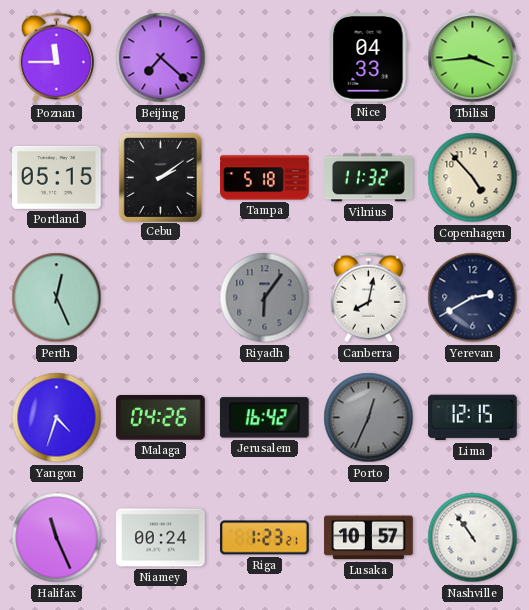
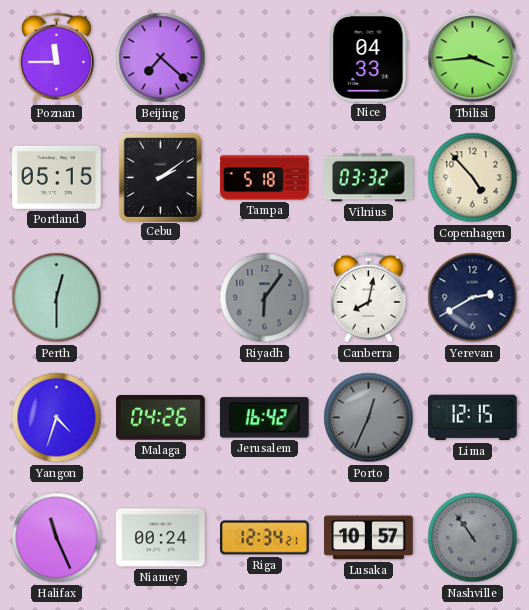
Vilnius: 11:32 -> 03:32
Perth: 12:26 -> 12:30
Riga: 1:23 -> 12:34
Nashville dial: white -> grey
